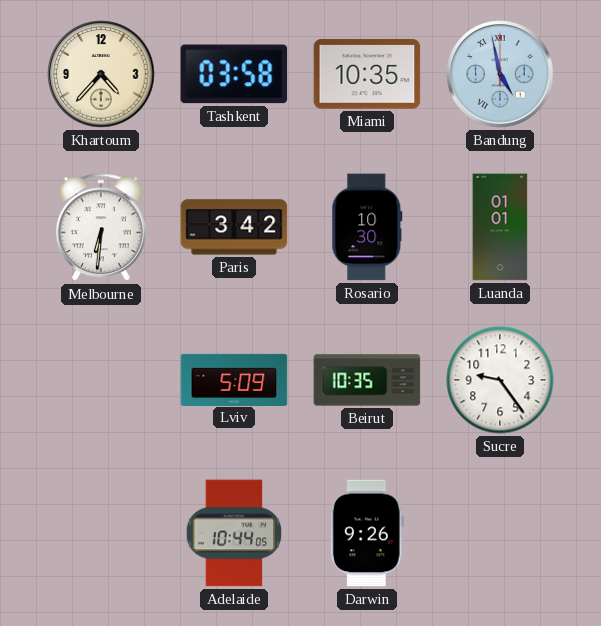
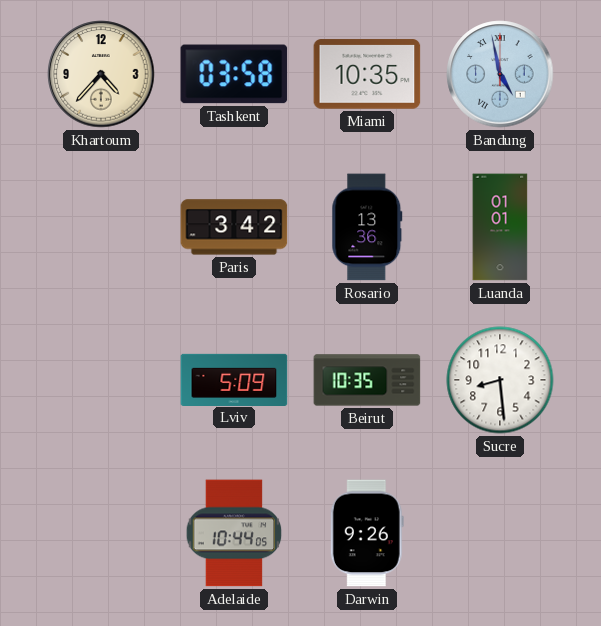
Melbourne: 6:31 -> none
Rosario: 10:30 -> 13:36
Sucre: 9:24 -> 8:29
